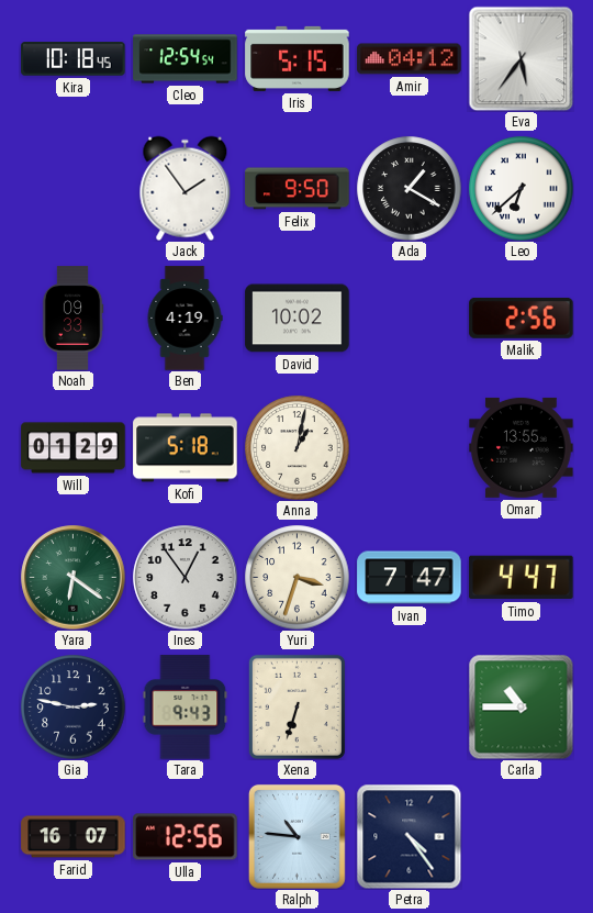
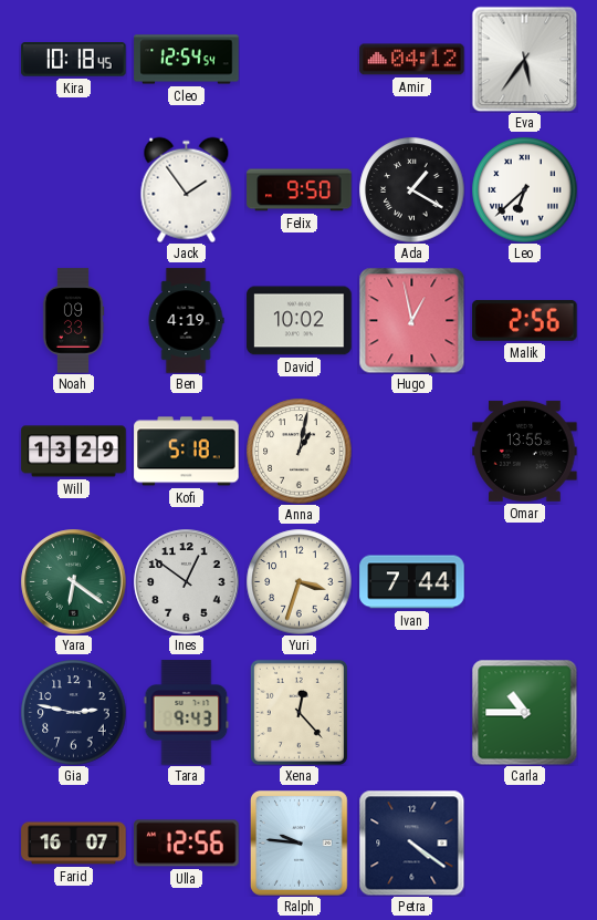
Iris: 5:15 -> none
Hugo: none -> 12:58
Will: 01:29 -> 13:29
Ines: 12:54 -> 12:51
Ivan: 7:47 -> 7:44
Timo: 4:47 -> none
Xena: 6:33 -> 12:23
Ralph: 10:46 -> 9:46
Petra: 4:24 -> 4:21
